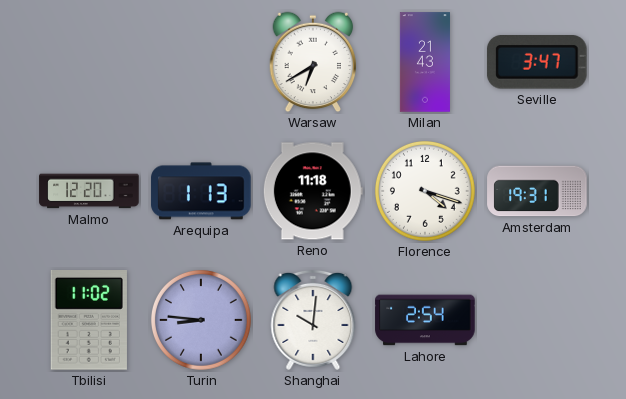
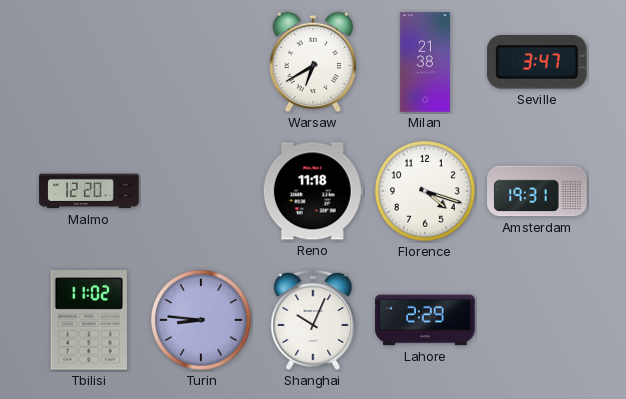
Milan: 21:43 -> 21:38
Arequipa: 1:13 -> none
Shanghai: 10:01 -> 10:04
Lahore: 2:54 -> 2:29
